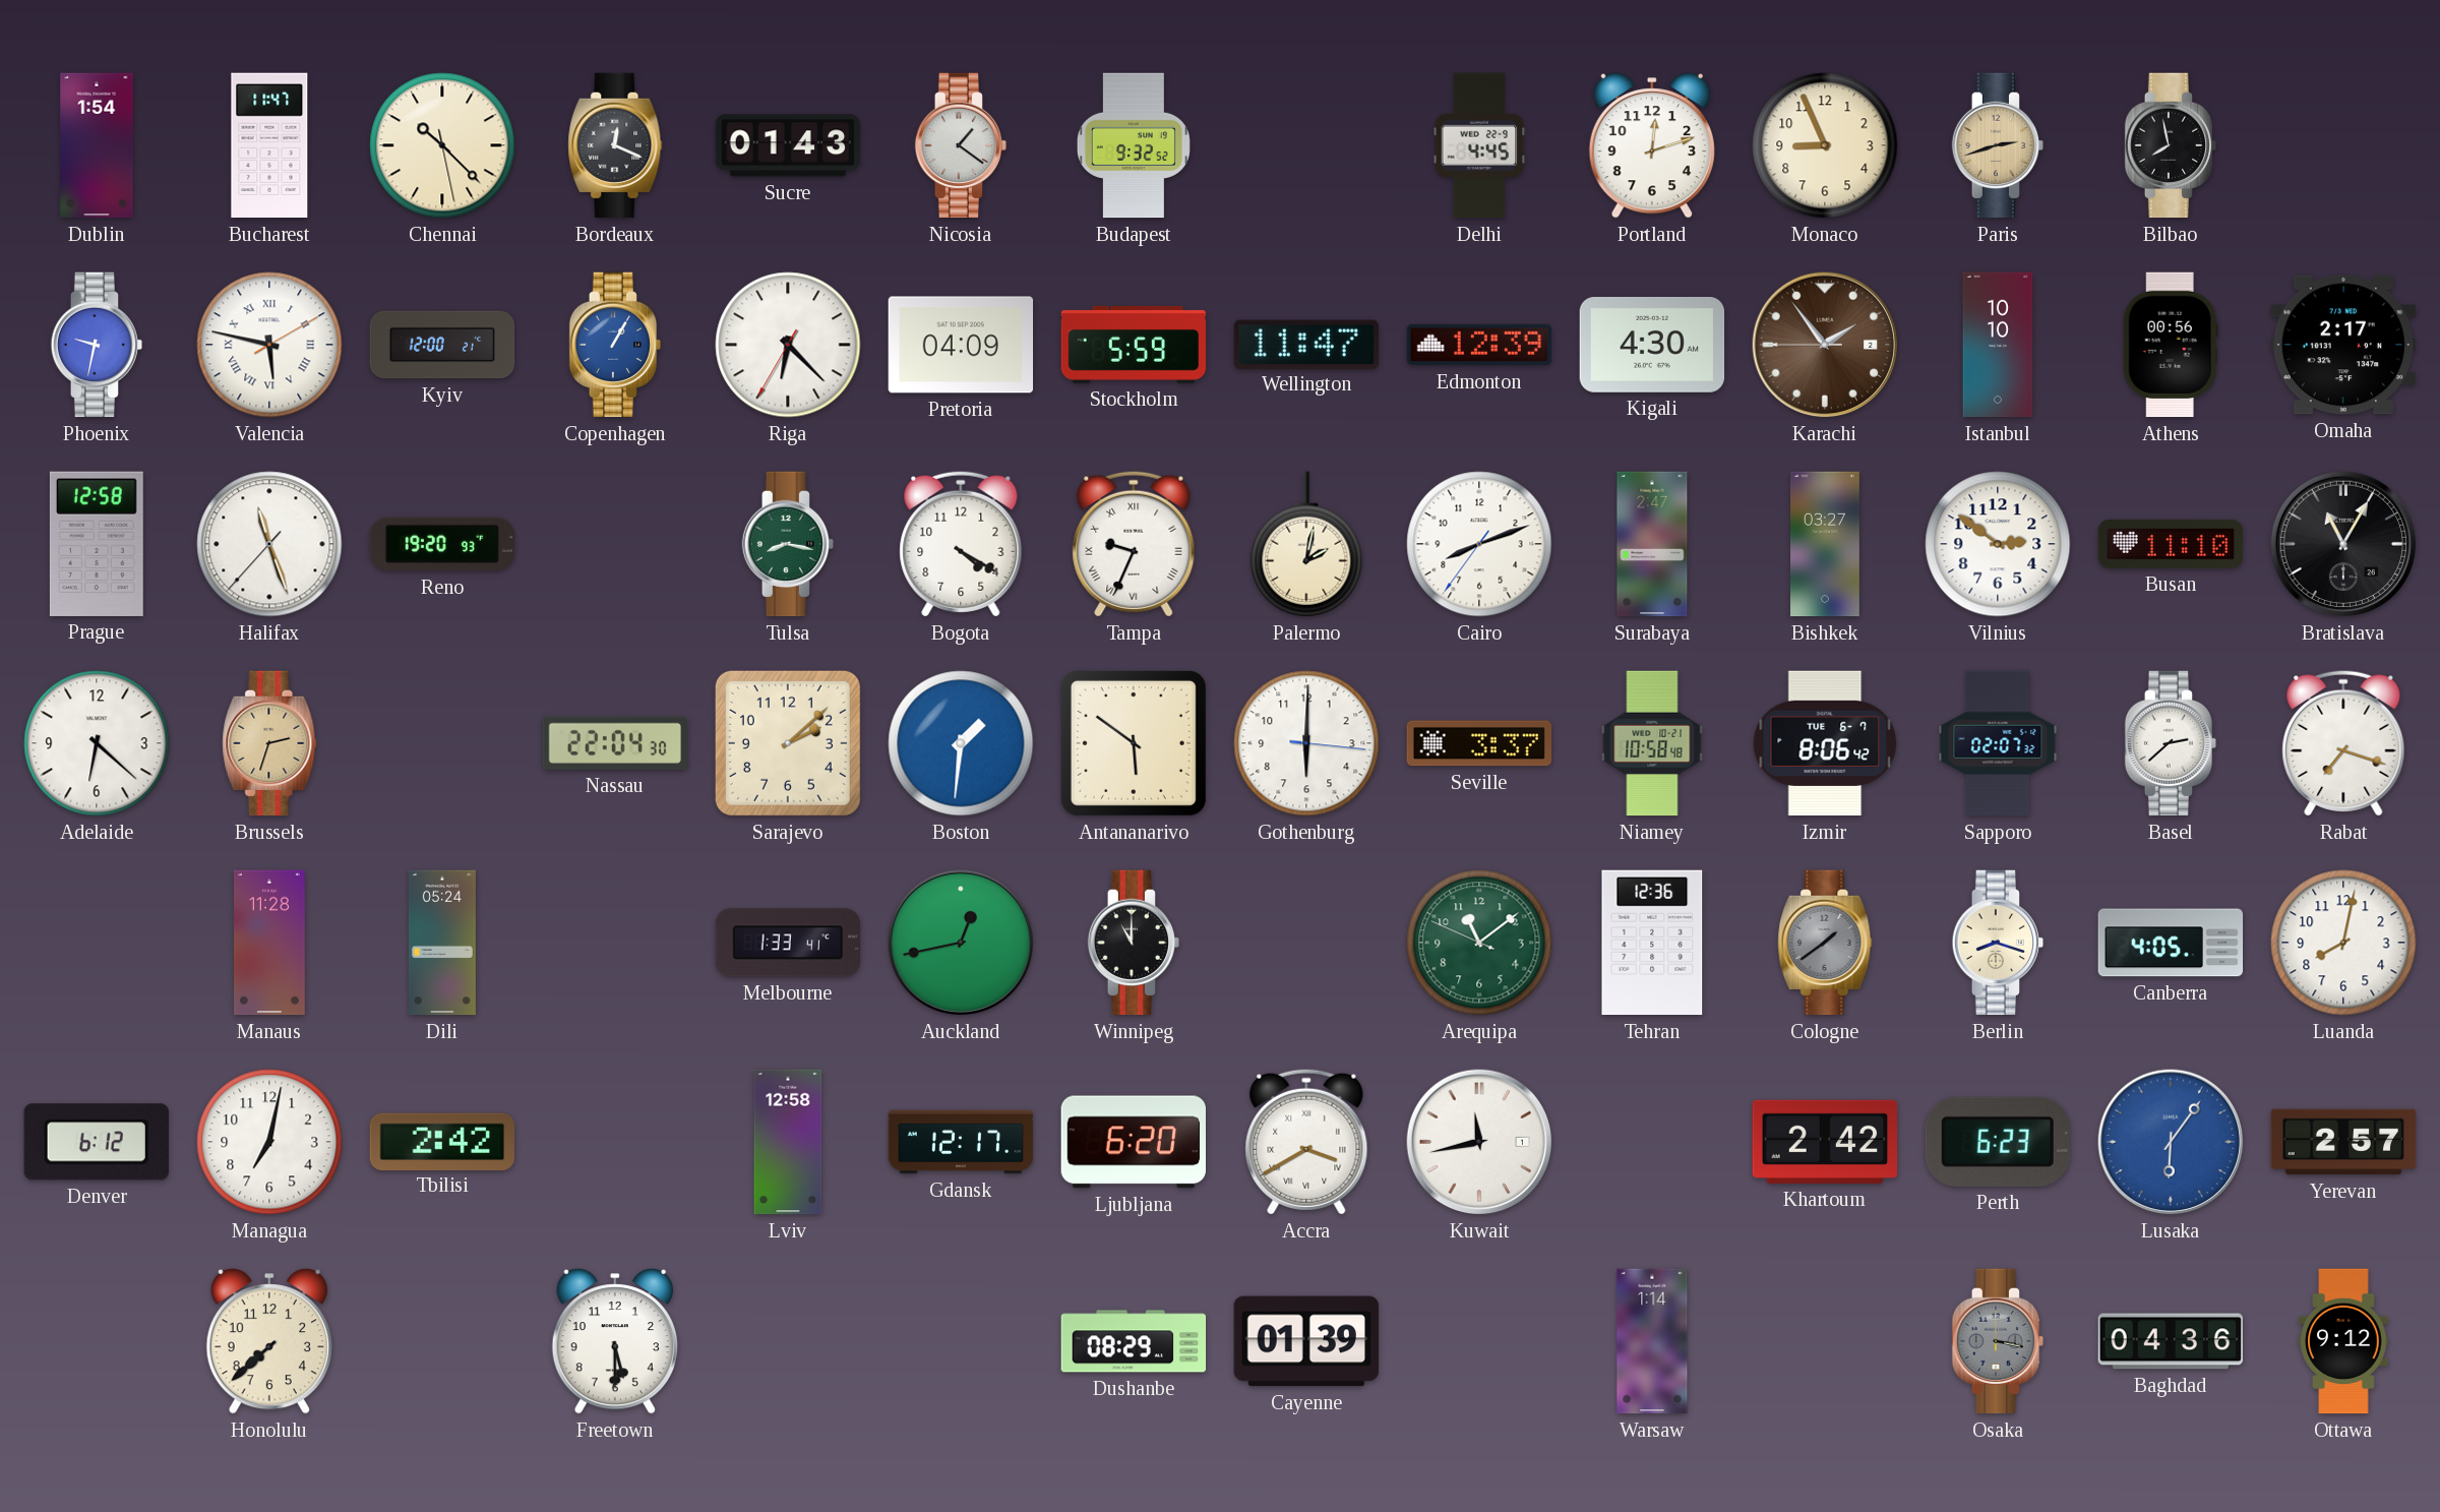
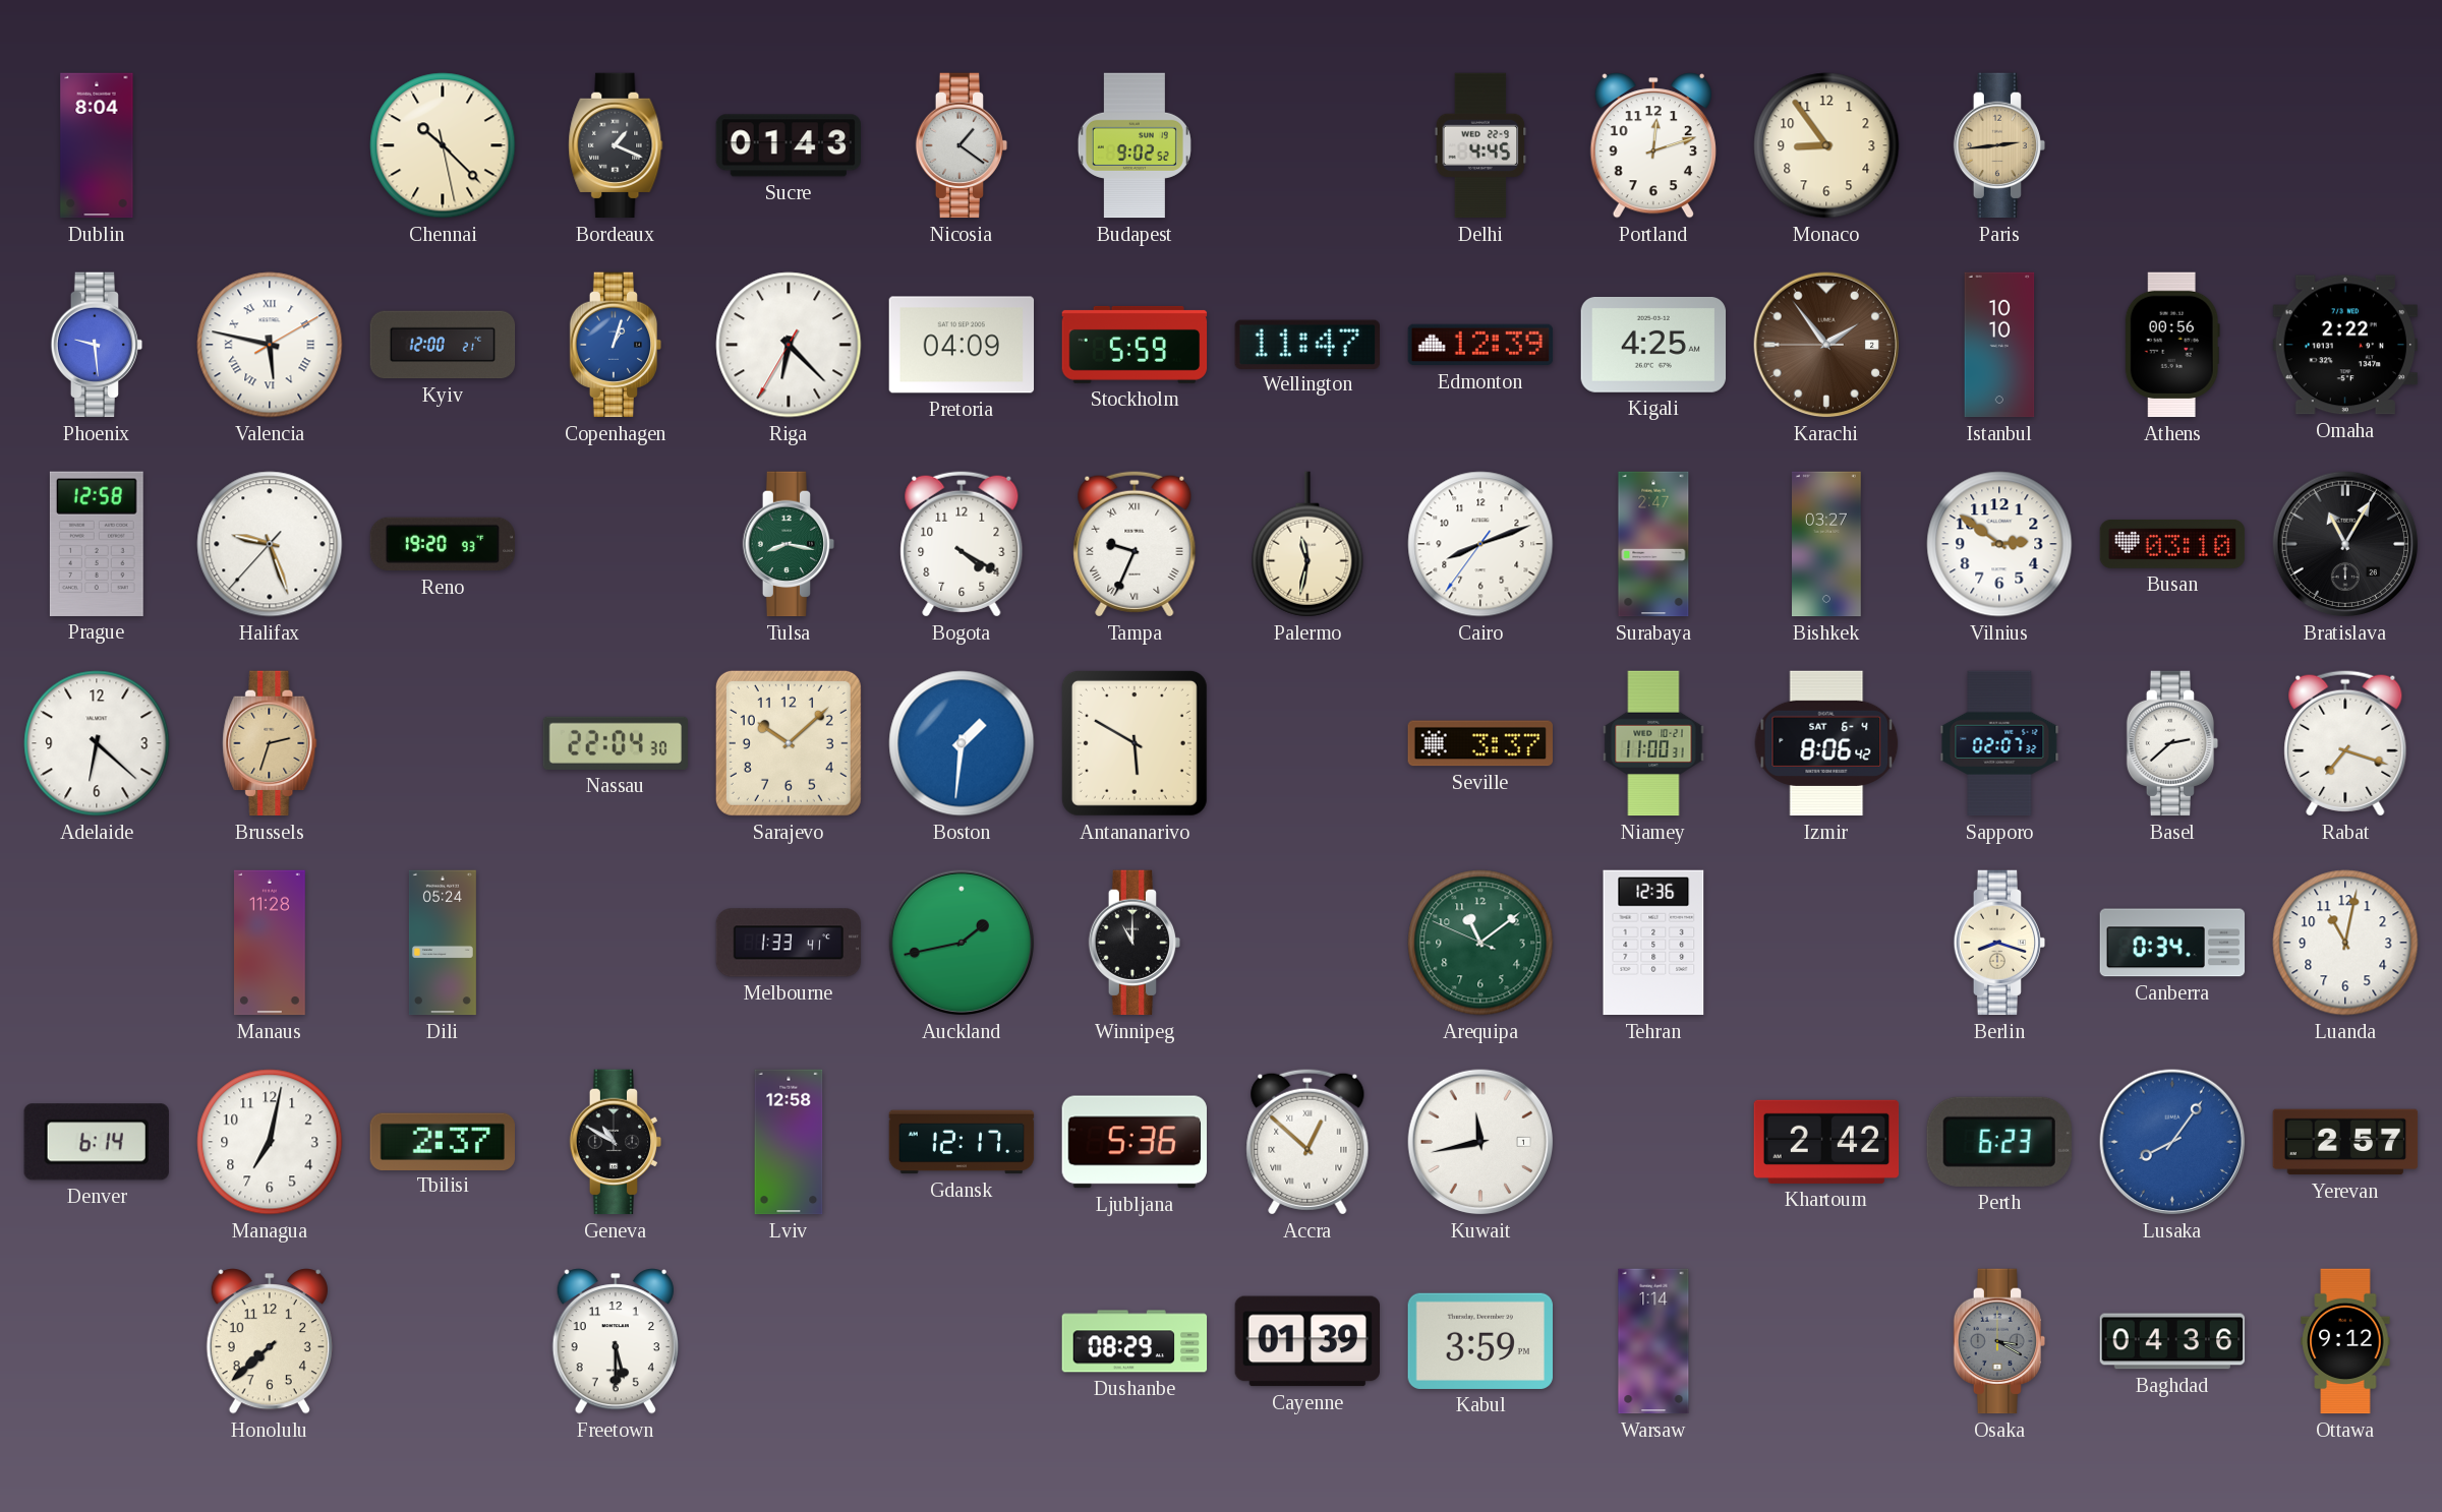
Dublin: 1:54 -> 8:04
Bucharest: 11:47 -> none
Bordeaux: 12:19 -> 1:19
Budapest: 9:32 -> 9:02
Monaco: 8:56 -> 8:54
Paris: 2:42 -> 2:44
Bilbao: 7:58 -> none
Phoenix: 9:32 -> 9:29
Copenhagen: 1:05 -> 1:03
Kigali: 4:30 -> 4:25
Omaha: 2:17 -> 2:22
Halifax: 11:26 -> 9:26
Palermo: 2:02 -> 11:32
Busan: 11:10 -> 03:10
Sarajevo: 2:08 -> 10:08
Antananarivo: 5:51 -> 5:50
Gothenburg: 6:00 -> none
Niamey: 10:58 -> 11:00
Izmir date: TUE 6-7 -> SAT 6-4
Auckland: 12:43 -> 1:43
Cologne: 1:39 -> none
Canberra: 4:05 -> 0:34
Luanda: 8:02 -> 11:02
Denver: 6:12 -> 6:14
Tbilisi: 2:42 -> 2:37
Geneva: none -> 10:50
Ljubljana: 6:20 -> 5:36
Accra: 3:40 -> 12:52
Lusaka: 6:06 -> 8:06
Kabul: none -> 3:59
Osaka: 3:17 -> 3:20
